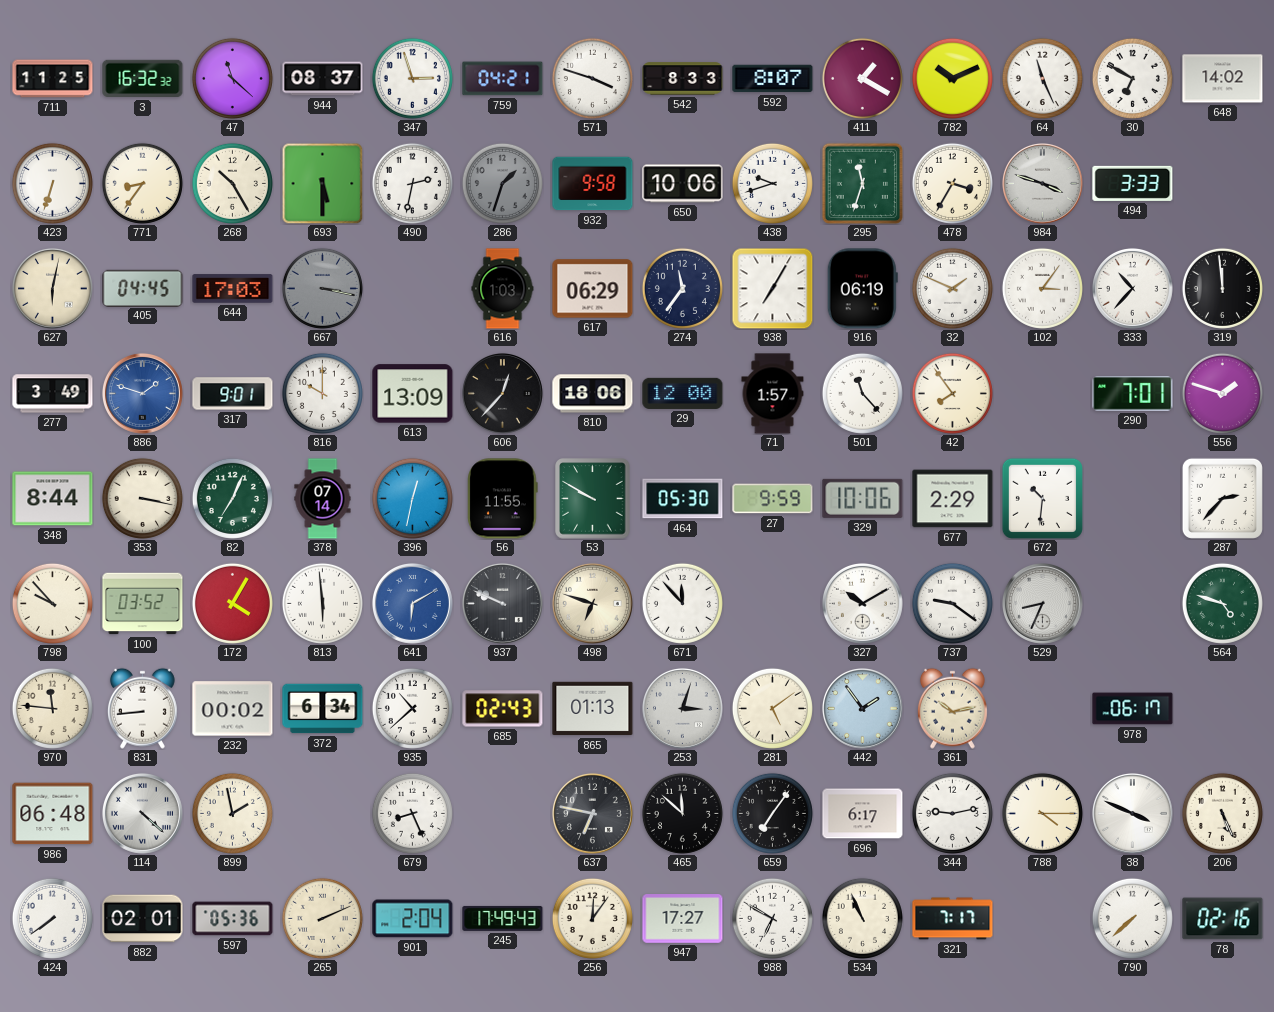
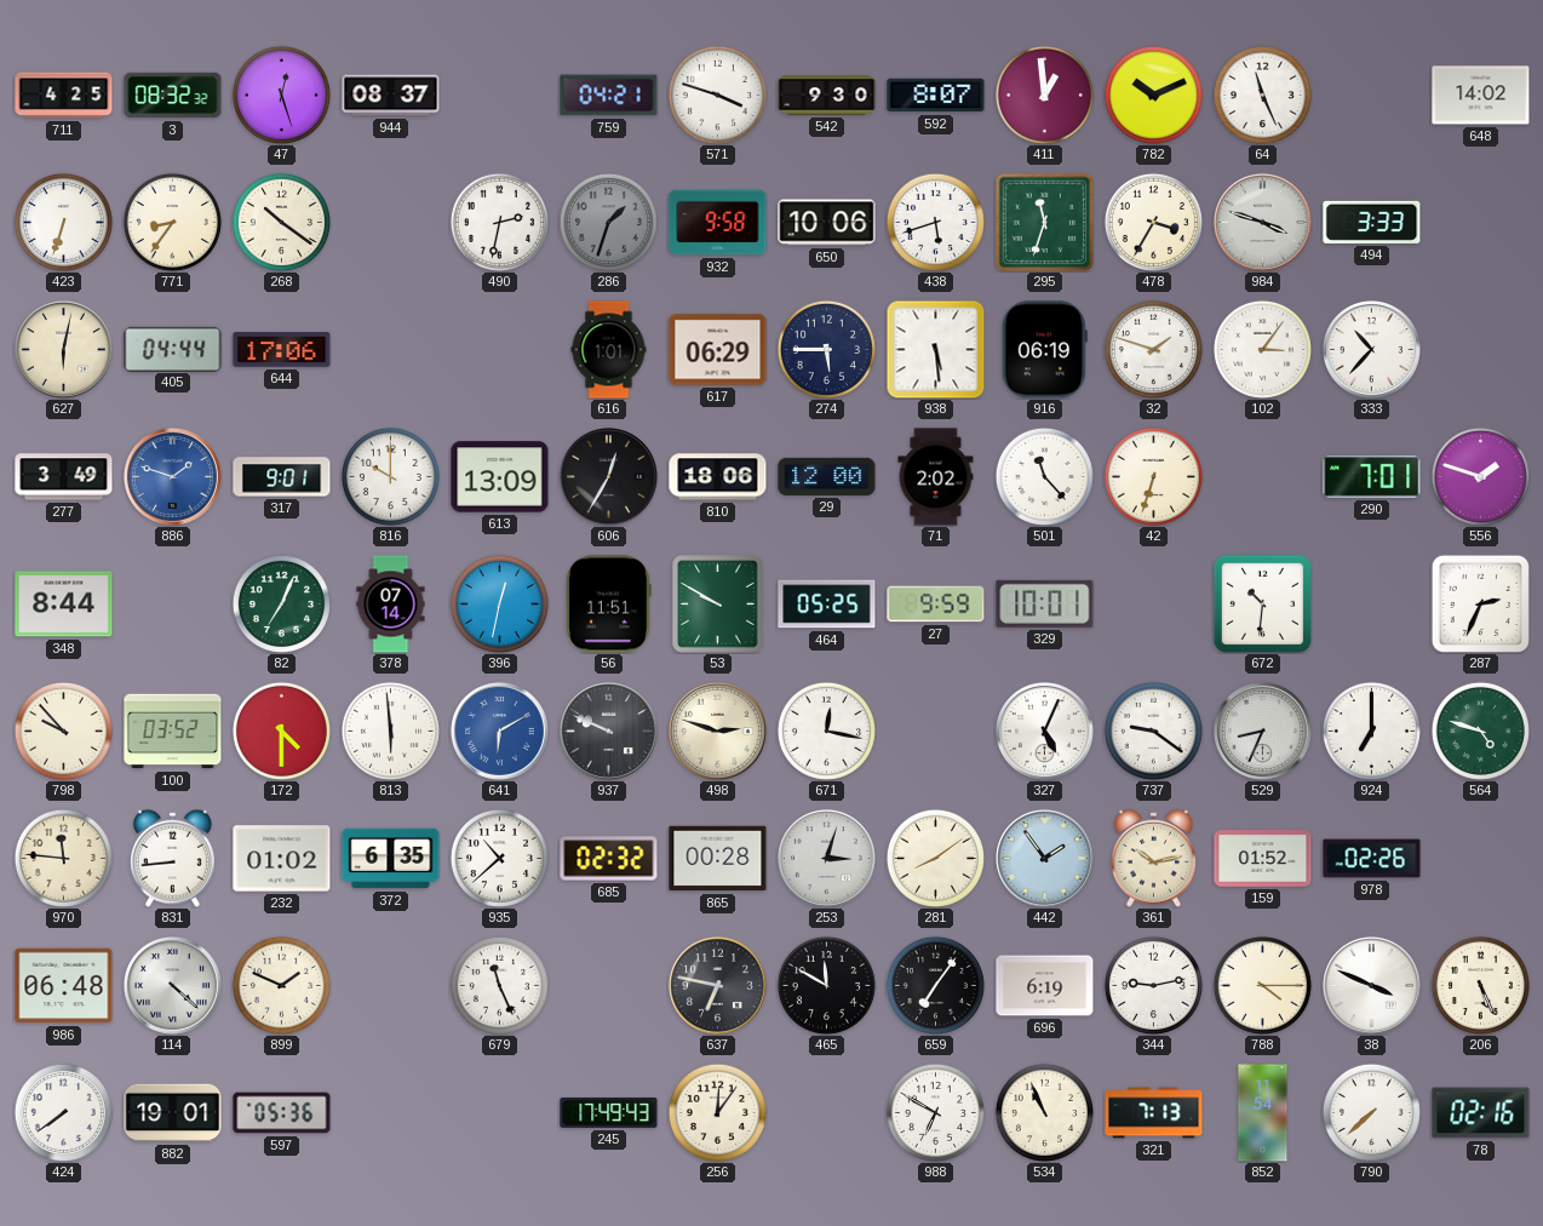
711: 11:25 -> 4:25
3: 16:32 -> 08:32
47: 11:22 -> 12:27
347: 2:57 -> none
542: 8:33 -> 9:30
411: 1:20 -> 12:59
30: 6:50 -> none
268: 10:25 -> 10:21
693: 5:30 -> none
438: 9:42 -> 5:42
405: 04:45 -> 04:44
644: 17:03 -> 17:06
667: 3:17 -> none
616: 1:03 -> 1:01
274: 11:36 -> 5:45
938: 7:05 -> 5:29
32: 1:49 -> 1:48
319: 11:59 -> none
606: 12:37 -> 12:35
71: 1:57 -> 2:02
42: 7:54 -> 6:33
353: 3:17 -> none
56: 11:55 -> 11:51
464: 05:30 -> 05:25
329: 10:06 -> 10:01
677: 2:29 -> none
287: 2:37 -> 2:34
172: 4:05 -> 4:30
498: 6:48 -> 2:48
671: 11:53 -> 12:17
327: 10:10 -> 5:04
924: none -> 7:00
232: 00:02 -> 01:02
372: 6:34 -> 6:35
685: 02:43 -> 02:32
865: 01:13 -> 00:28
281: 5:09 -> 8:09
159: none -> 01:52
978: 06:17 -> 02:26
899: 1:58 -> 1:49
679: 8:26 -> 11:26
465: 11:52 -> 11:50
696: 6:17 -> 6:19
882: 02:01 -> 19:01
265: 2:11 -> none
901: 2:04 -> none
947: 17:27 -> none
321: 7:17 -> 7:13
852: none -> 11:54
